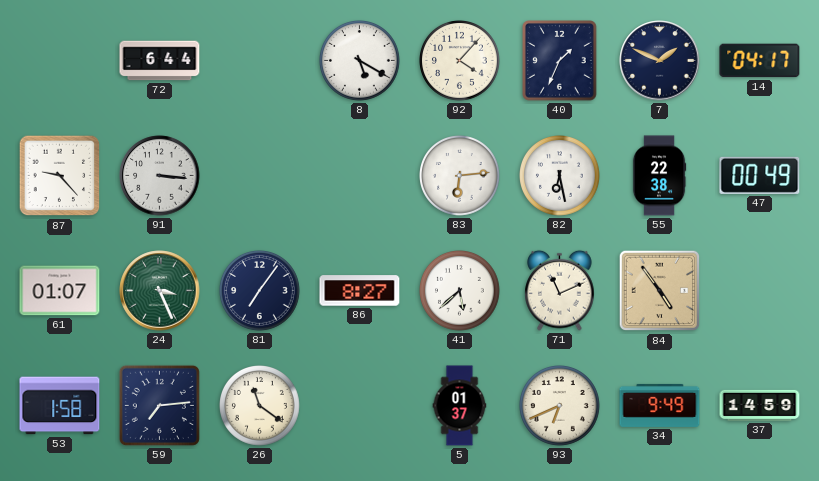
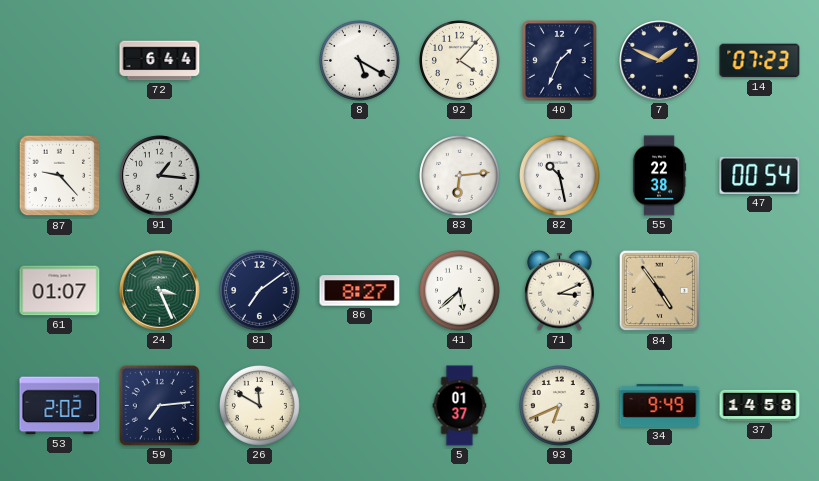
14: 04:17 -> 07:23
91: 3:16 -> 1:16
82: 6:28 -> 10:28
47: 00:49 -> 00:54
81: 7:06 -> 7:09
71: 11:11 -> 3:11
53: 1:58 -> 2:02
26: 11:21 -> 11:50
37: 14:59 -> 14:58
